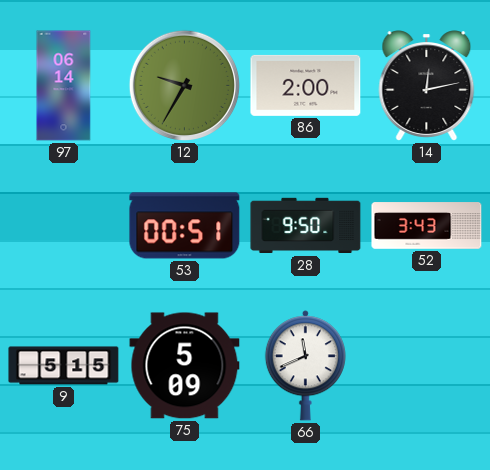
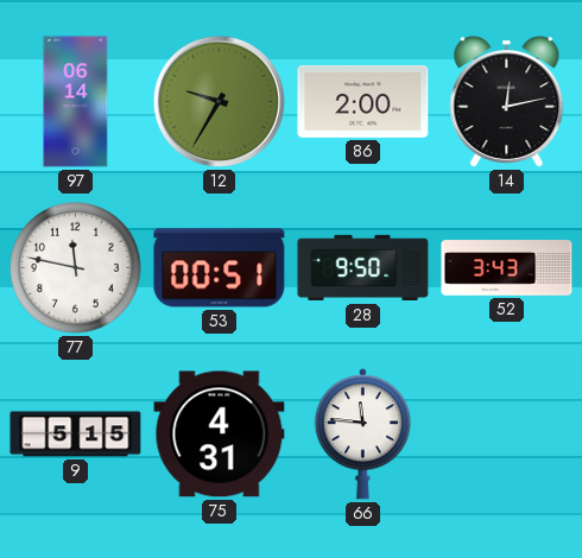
77: none -> 11:47
75: 5:09 -> 4:31
66: 11:41 -> 11:46
